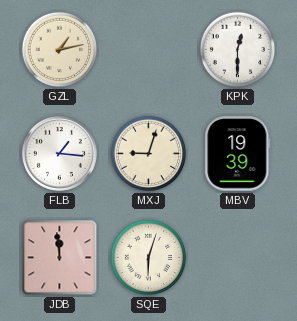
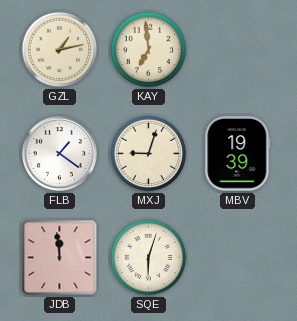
KAY: none -> 6:59
KPK: 12:30 -> none
FLB: 1:16 -> 1:21
